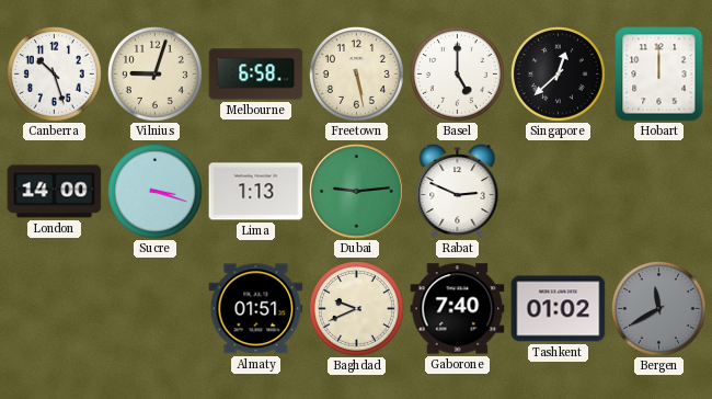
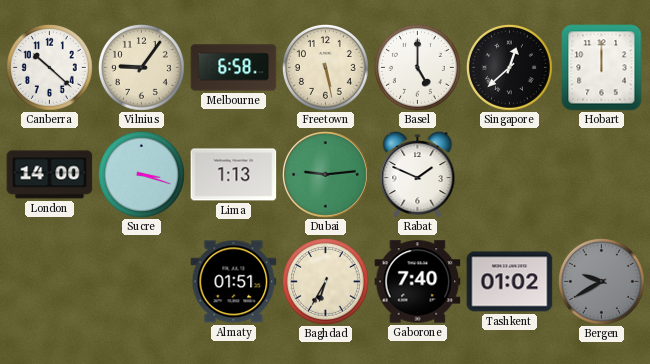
Canberra: 10:27 -> 10:22
Vilnius: 9:03 -> 9:06
Rabat: 2:49 -> 1:49
Baghdad: 9:41 -> 6:35
Bergen: 11:40 -> 9:40
